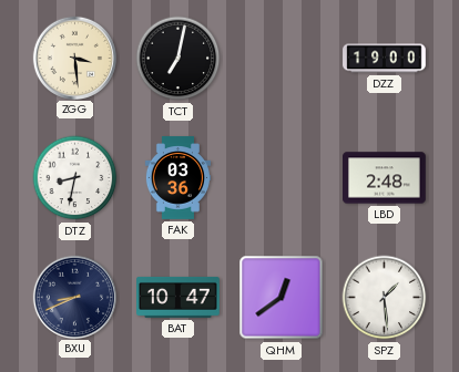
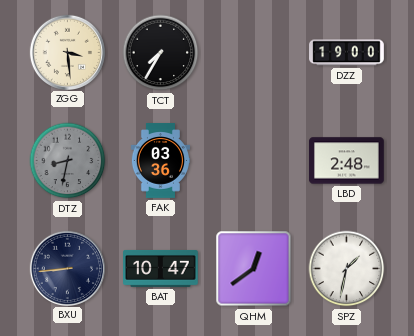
TCT: 7:02 -> 7:35
DTZ dial: white -> grey
BXU: 8:41 -> 8:44
SPZ: 1:29 -> 1:32
